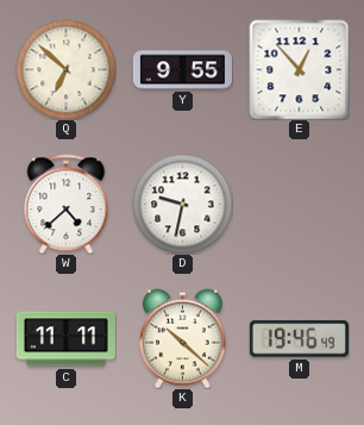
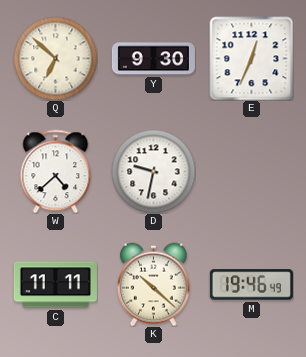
Y: 9:55 -> 9:30
E: 12:53 -> 12:34
